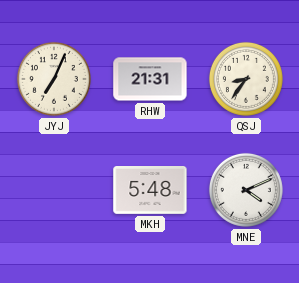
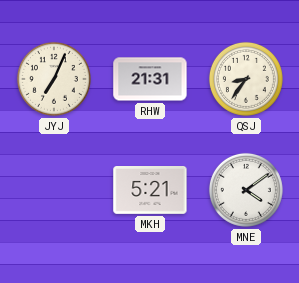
MKH: 5:48 -> 5:21
MNE: 4:11 -> 4:09
